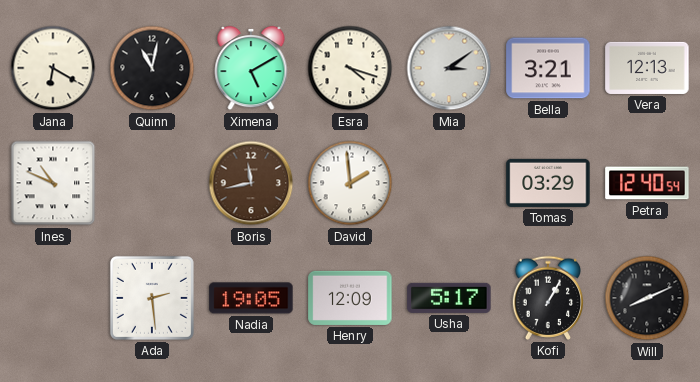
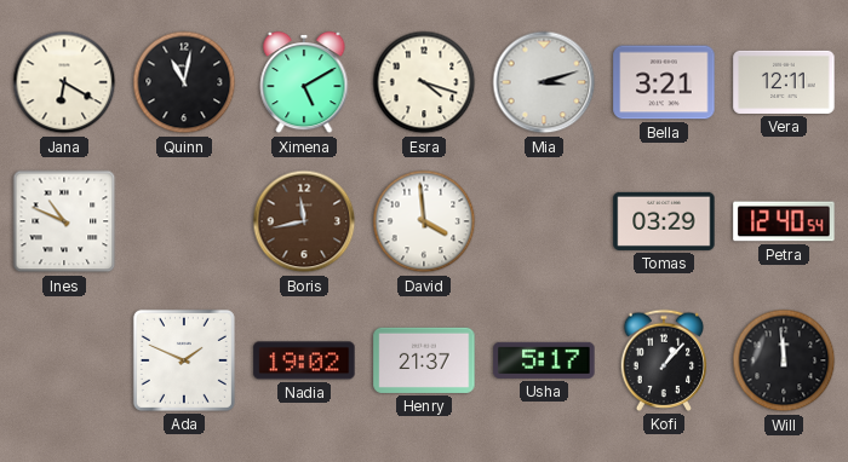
Mia: 3:09 -> 3:12
Vera: 12:13 -> 12:11
David: 1:59 -> 3:59
Ada: 2:29 -> 1:49
Nadia: 19:05 -> 19:02
Henry: 12:09 -> 21:37
Kofi: 1:05 -> 1:07
Will: 8:11 -> 11:59
